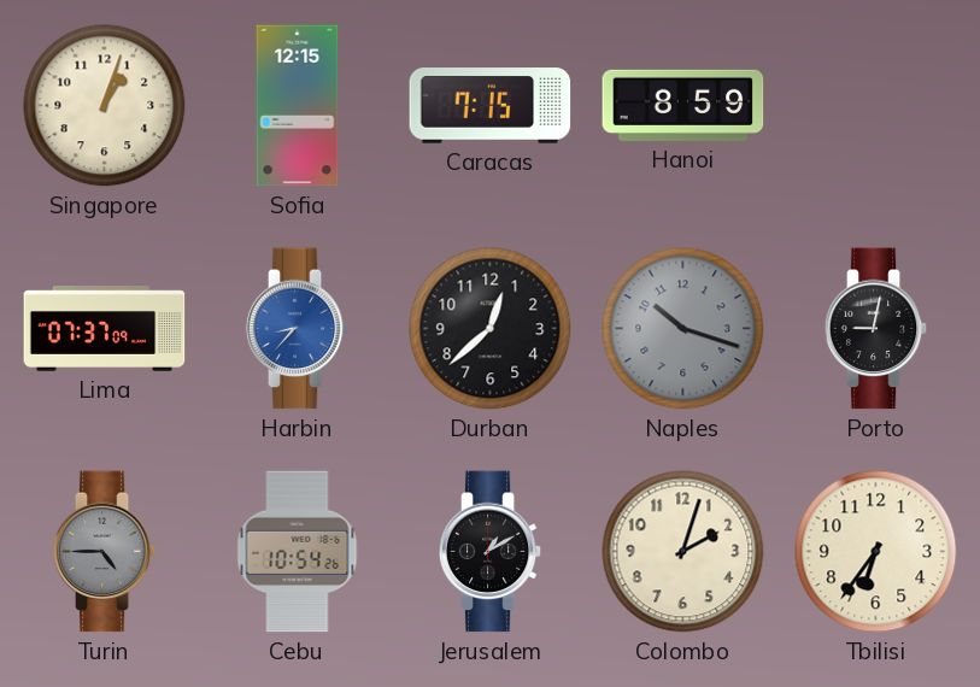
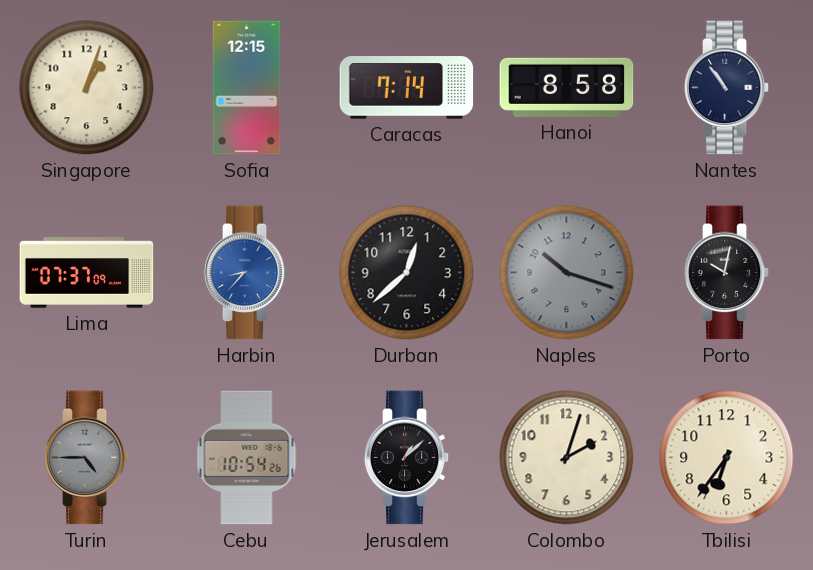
Caracas: 7:15 -> 7:14
Hanoi: 8:59 -> 8:58
Nantes: none -> 10:54
Porto: 9:02 -> 10:02
Jerusalem: 1:10 -> 1:08
